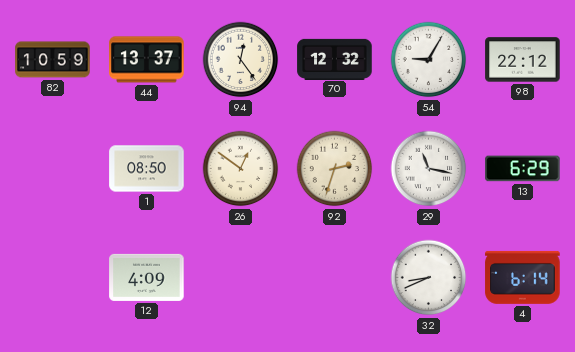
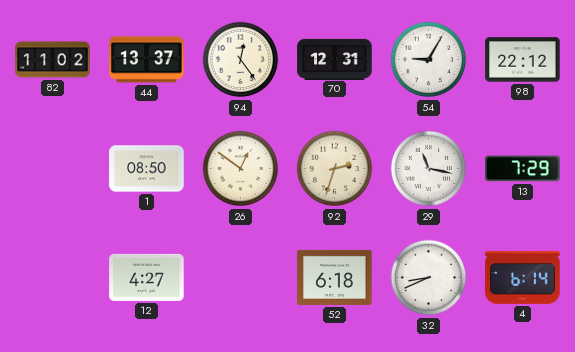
82: 10:59 -> 11:02
70: 12:32 -> 12:31
13: 6:29 -> 7:29
12: 4:09 -> 4:27
52: none -> 6:18
